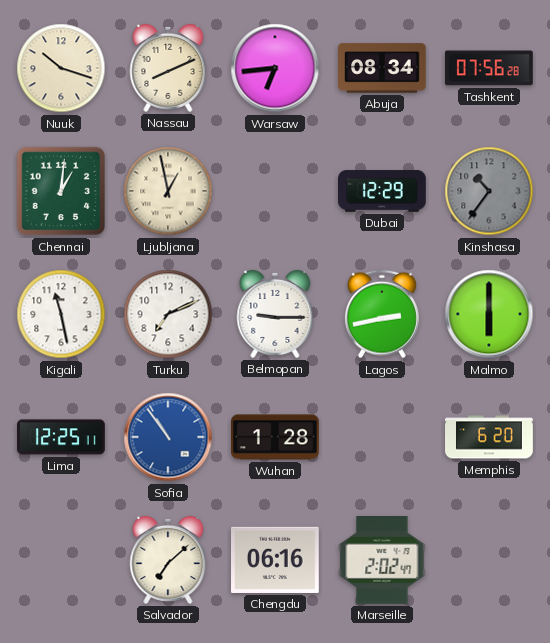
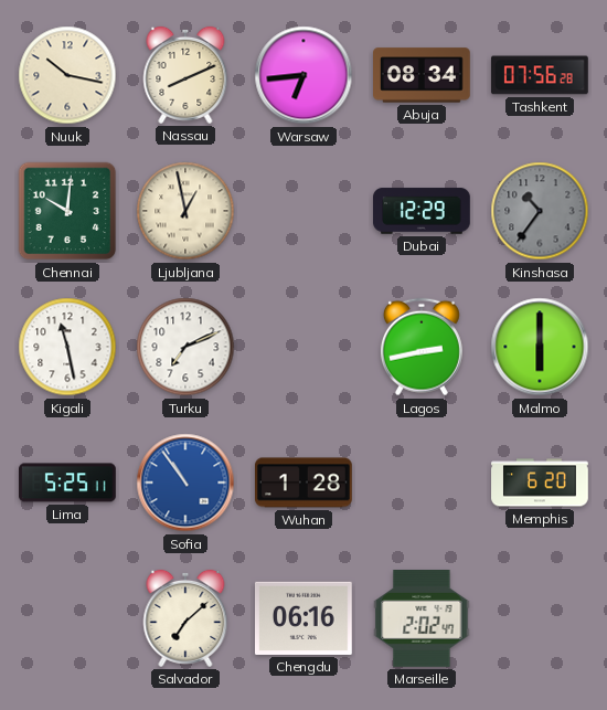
Nuuk: 10:18 -> 10:17
Chennai: 1:01 -> 10:01
Belmopan: 9:15 -> none
Lima: 12:25 -> 5:25
